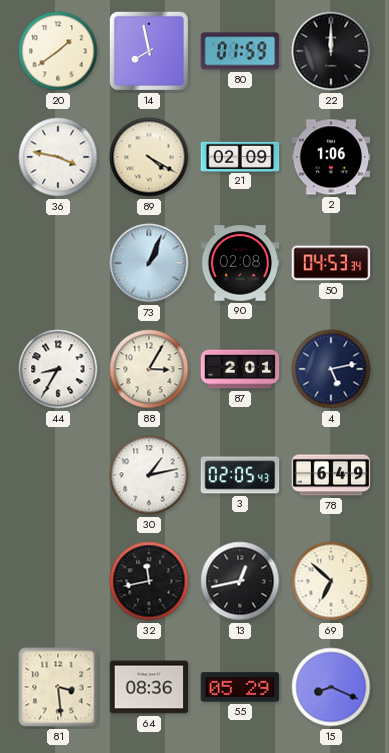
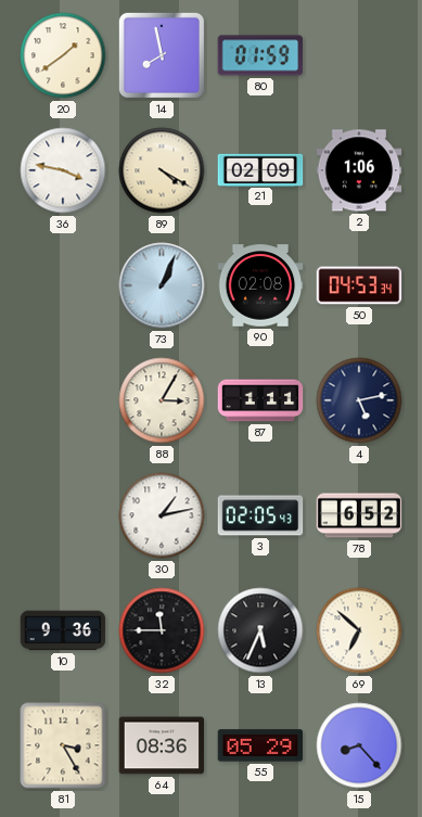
22: 12:00 -> none
44: 8:35 -> none
87: 2:01 -> 1:11
78: 6:49 -> 6:52
10: none -> 9:36
32: 11:43 -> 11:45
13: 12:43 -> 5:34
81: 3:29 -> 3:25
15: 8:19 -> 8:23
